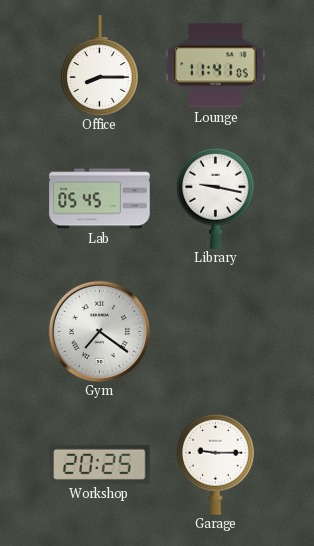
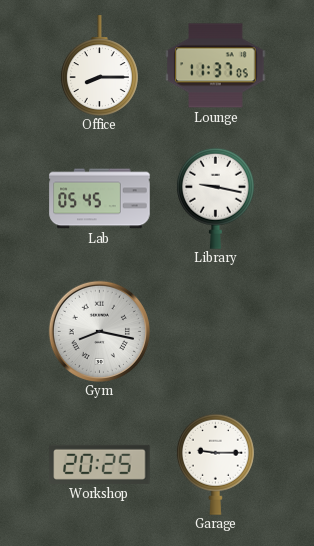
Lounge: 11:41 -> 11:37
Gym: 7:21 -> 8:17
